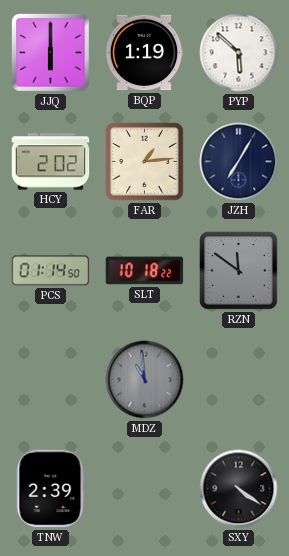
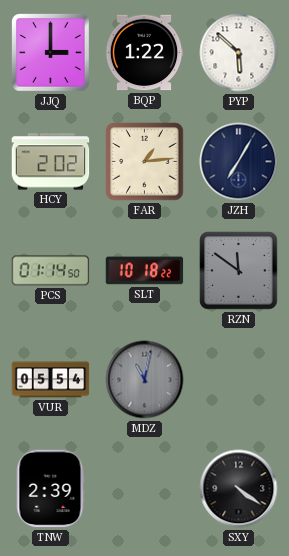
JJQ: 6:00 -> 3:00
BQP: 1:19 -> 1:22
VUR: none -> 05:54
MDZ: 10:59 -> 11:02
